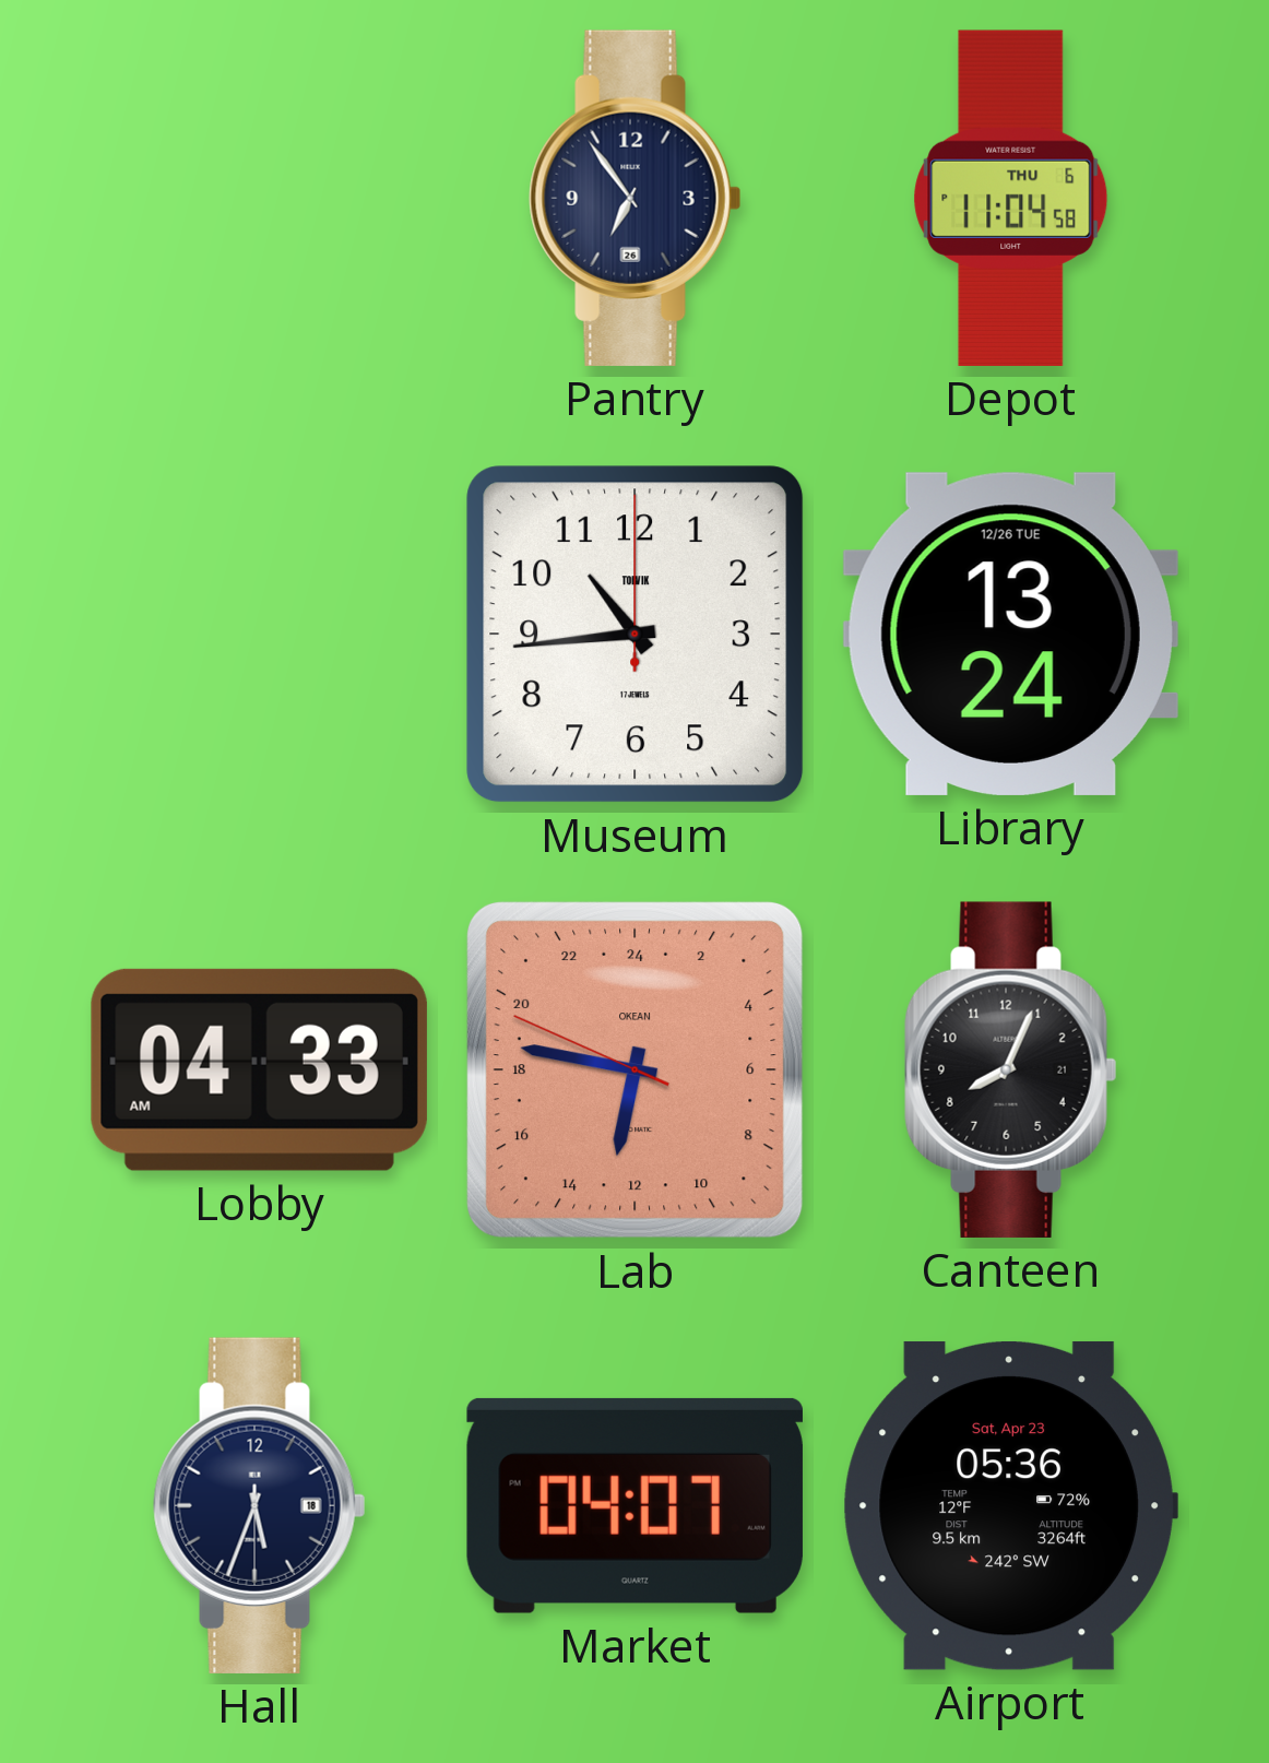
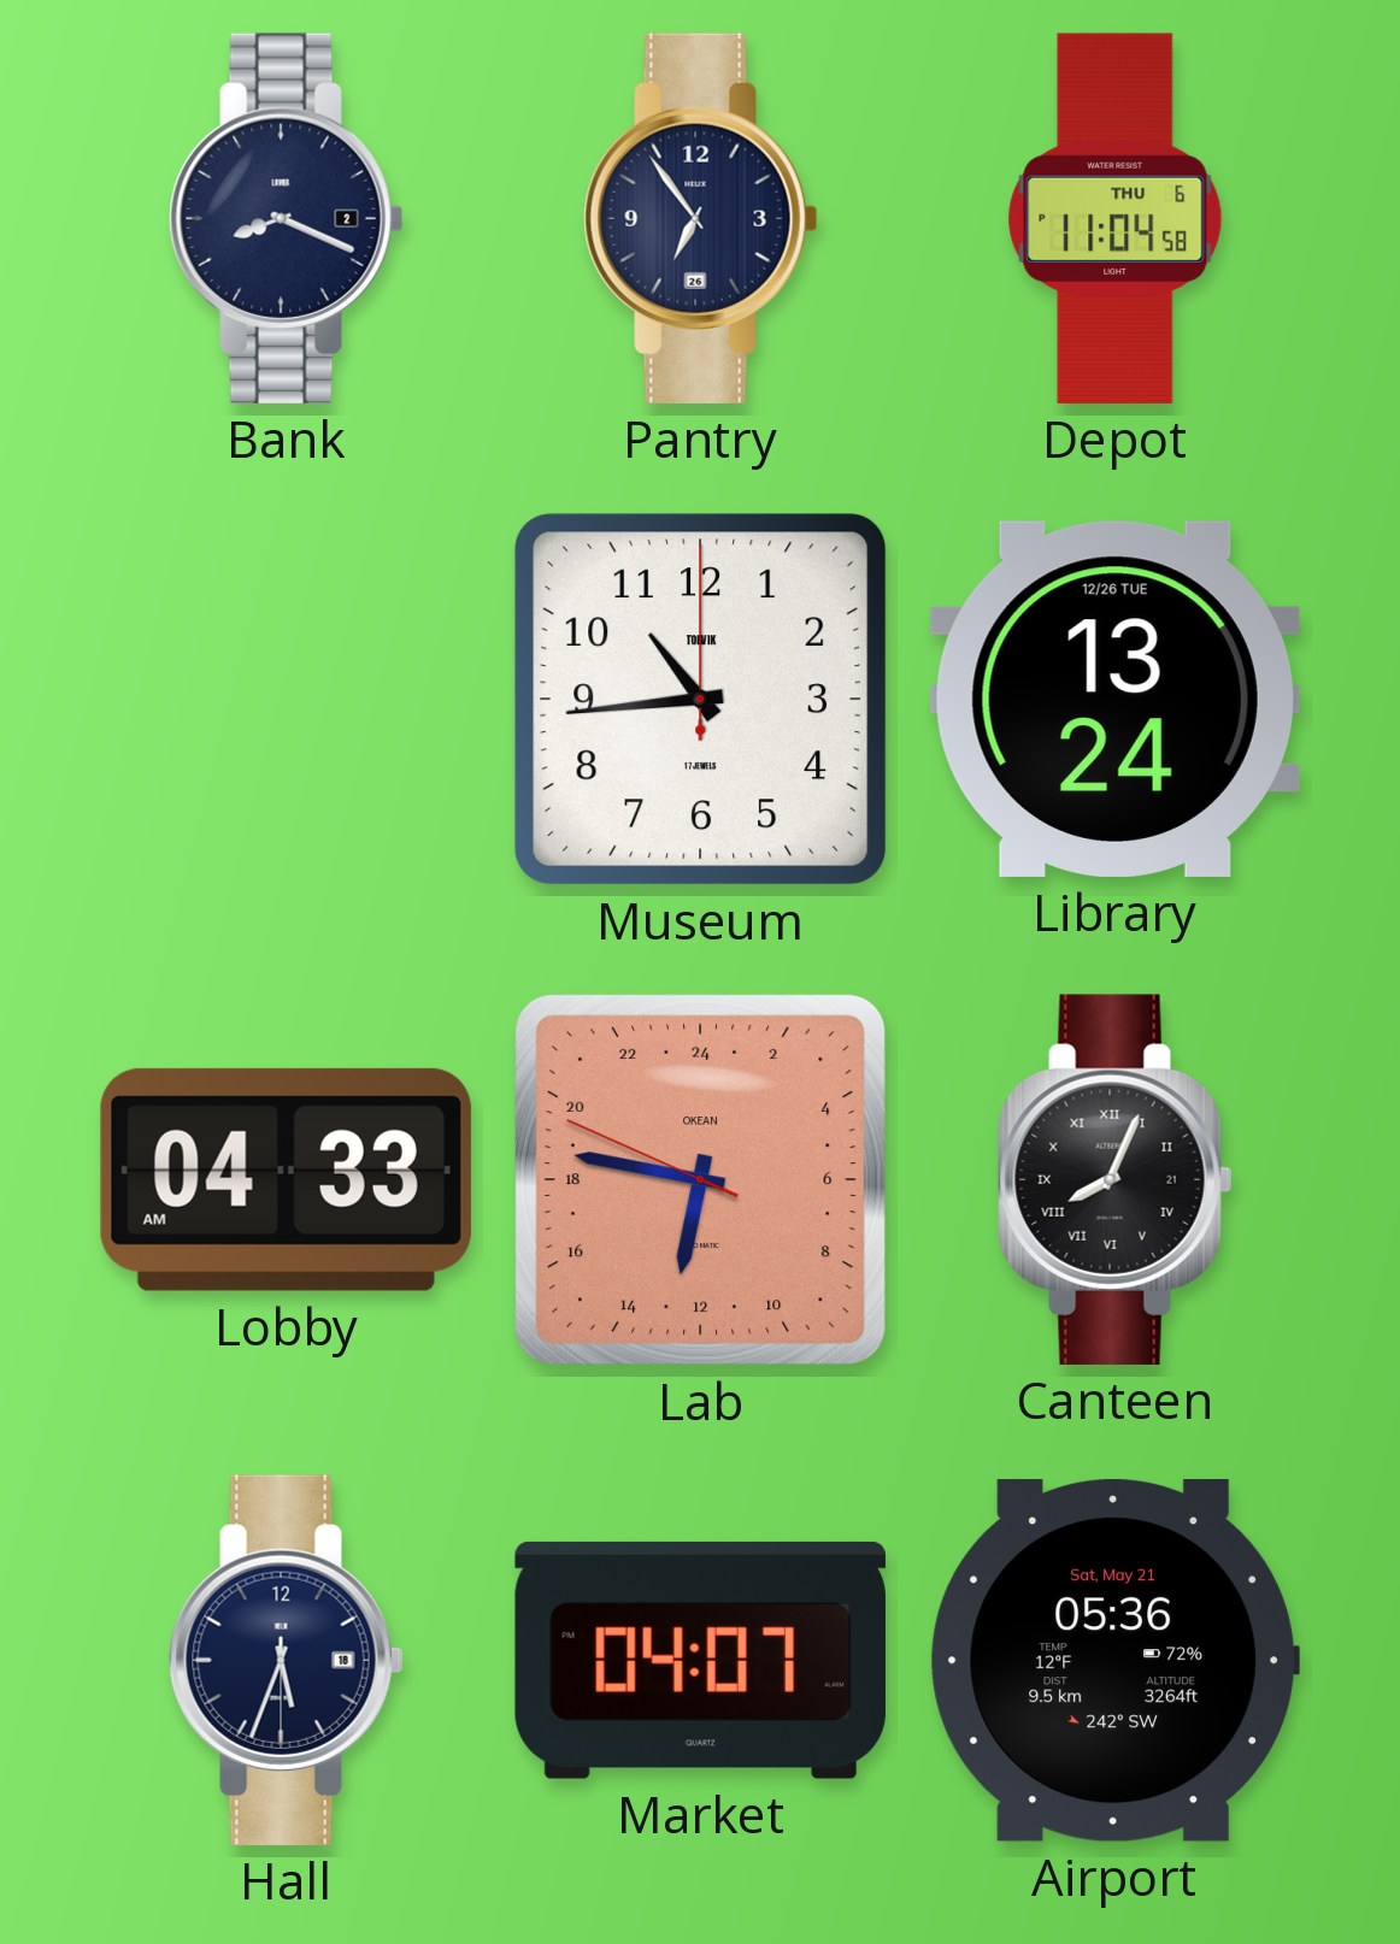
Bank: none -> 8:19
Canteen numerals: Arabic -> Roman
Airport date: Sat, Apr 23 -> Sat, May 21
